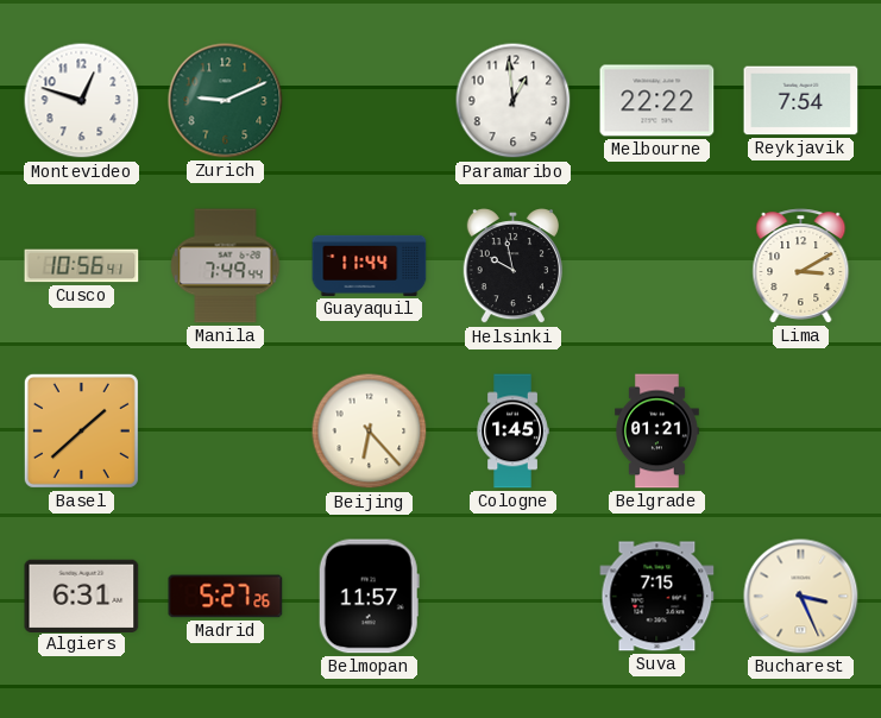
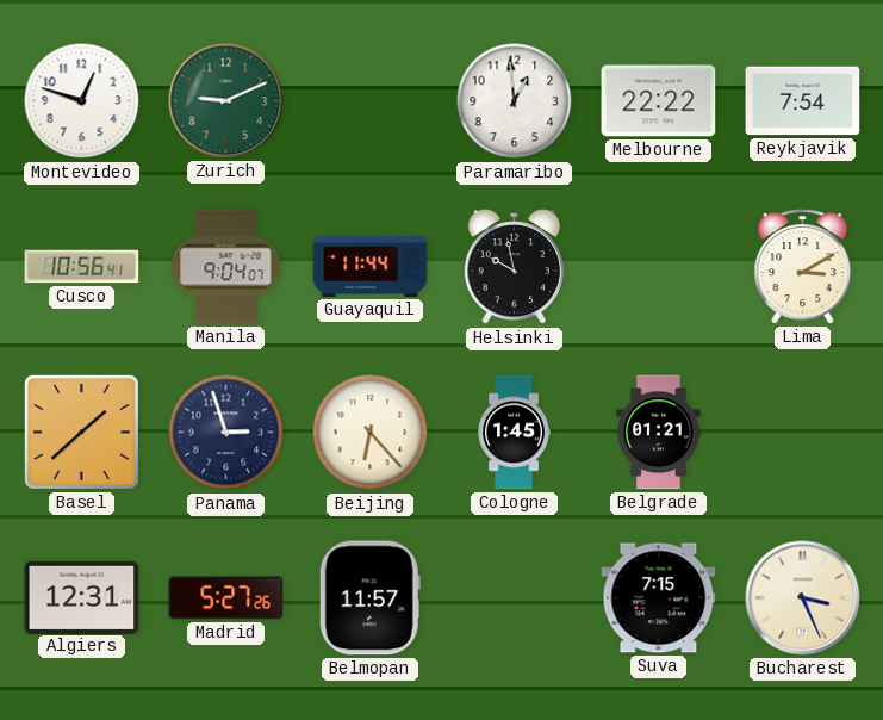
Manila: 7:49 -> 9:04
Panama: none -> 2:57
Algiers: 6:31 -> 12:31
